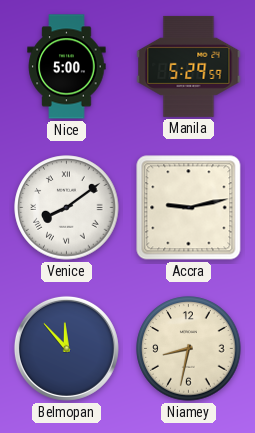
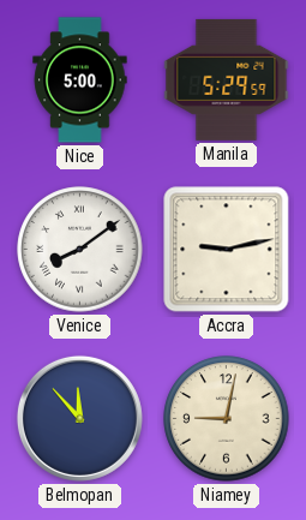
Niamey: 8:32 -> 9:02
